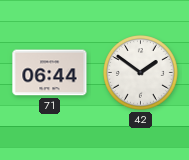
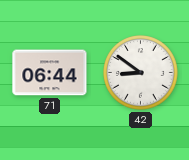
42: 1:51 -> 8:51
